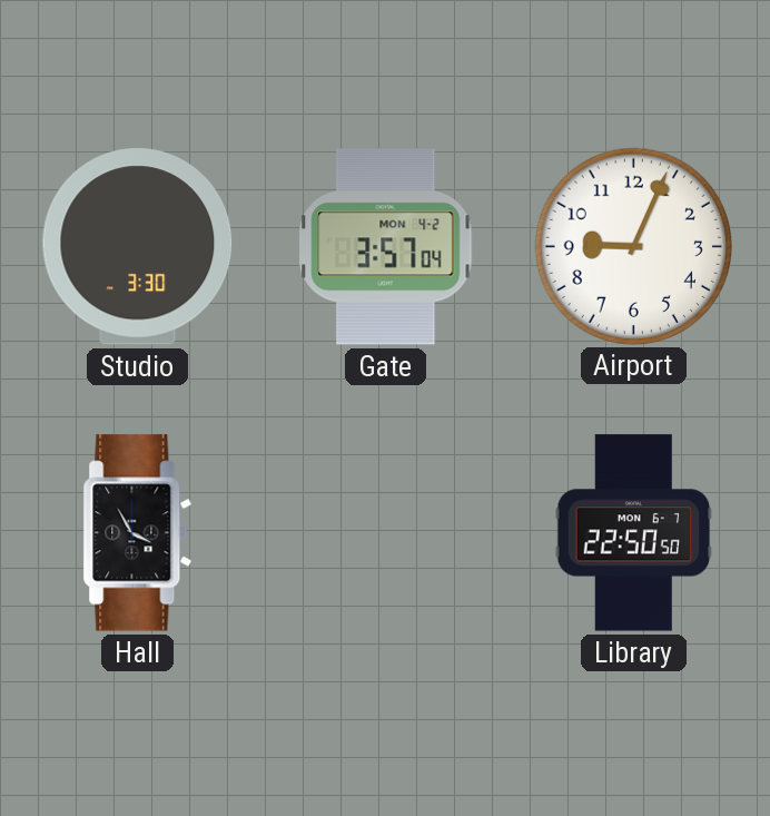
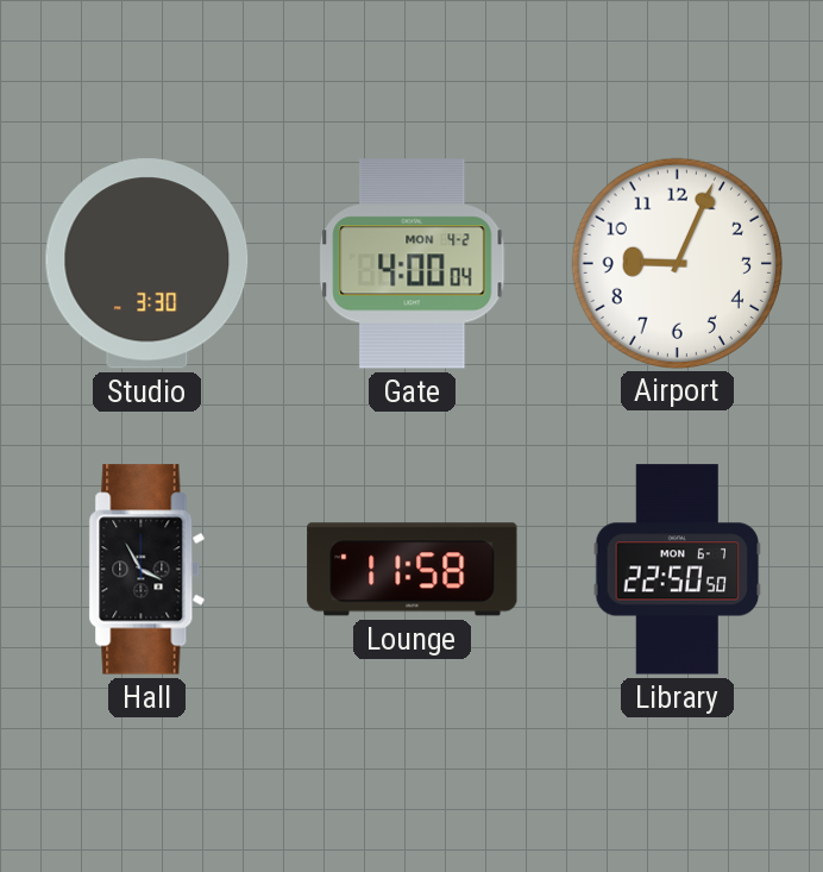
Gate: 3:57 -> 4:00
Lounge: none -> 11:58
